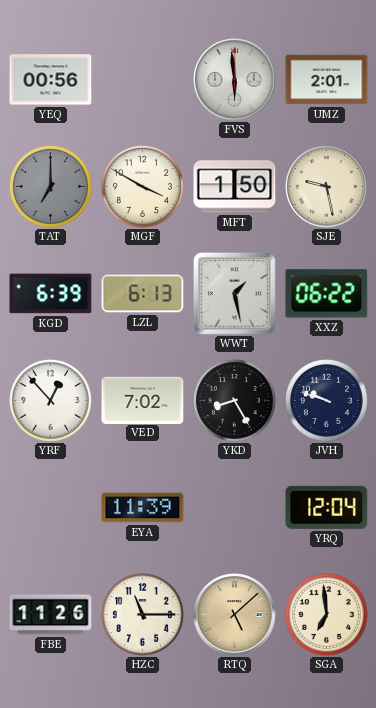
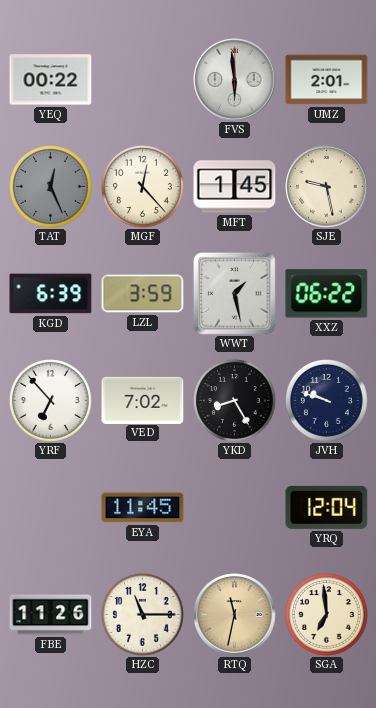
YEQ: 00:56 -> 00:22
TAT: 7:00 -> 12:26
MGF: 3:50 -> 12:23
MFT: 1:50 -> 1:45
LZL: 6:13 -> 3:59
YRF: 12:53 -> 6:53
EYA: 11:39 -> 11:45
RTQ: 5:08 -> 11:32
